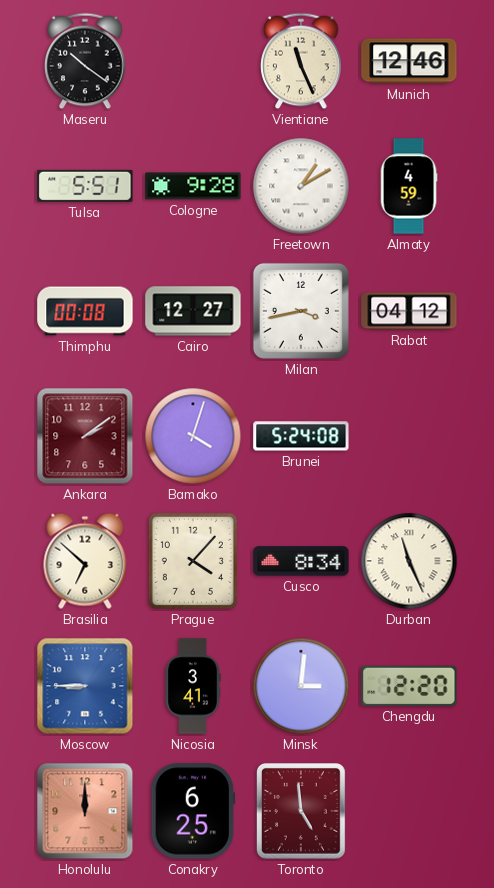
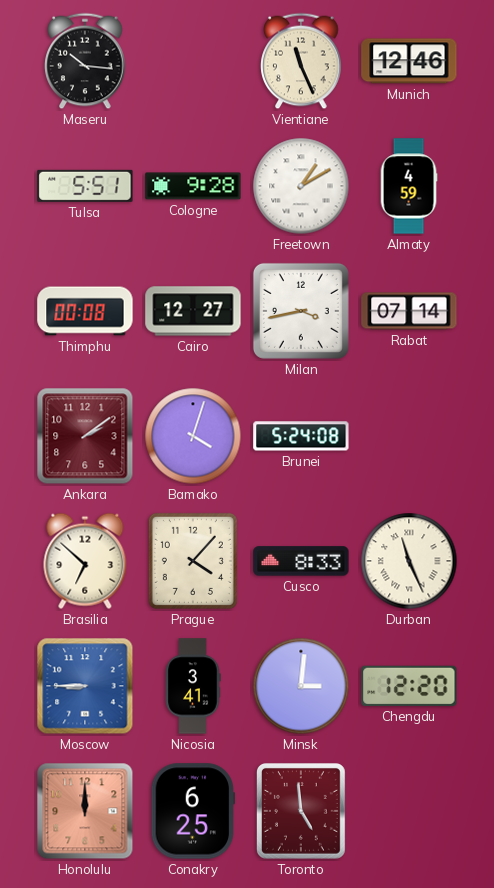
Maseru: 10:21 -> 10:16
Rabat: 04:12 -> 07:14
Cusco: 8:34 -> 8:33
